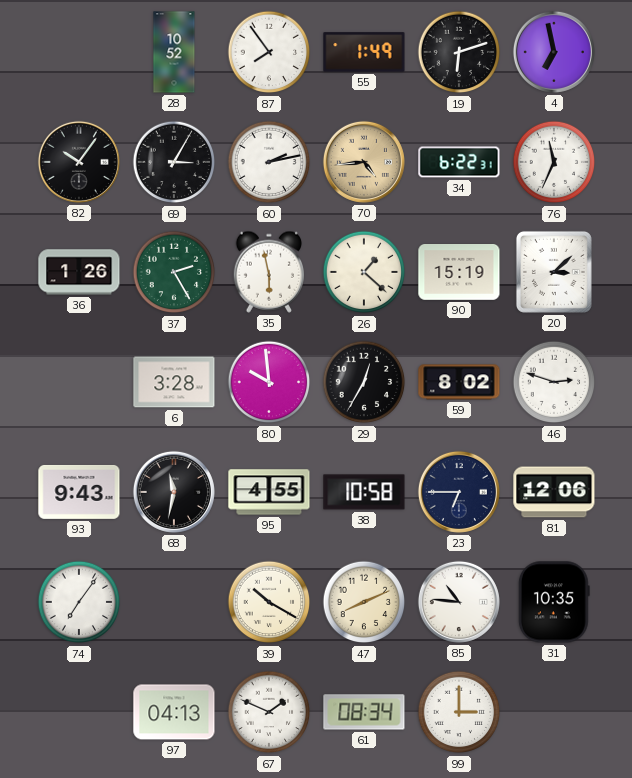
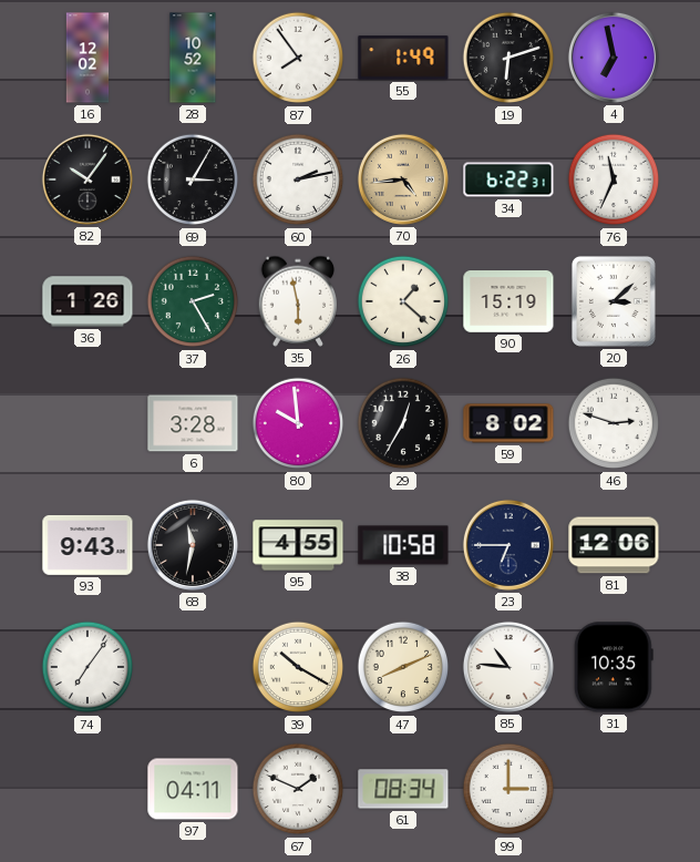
16: none -> 12:02
97: 04:13 -> 04:11
